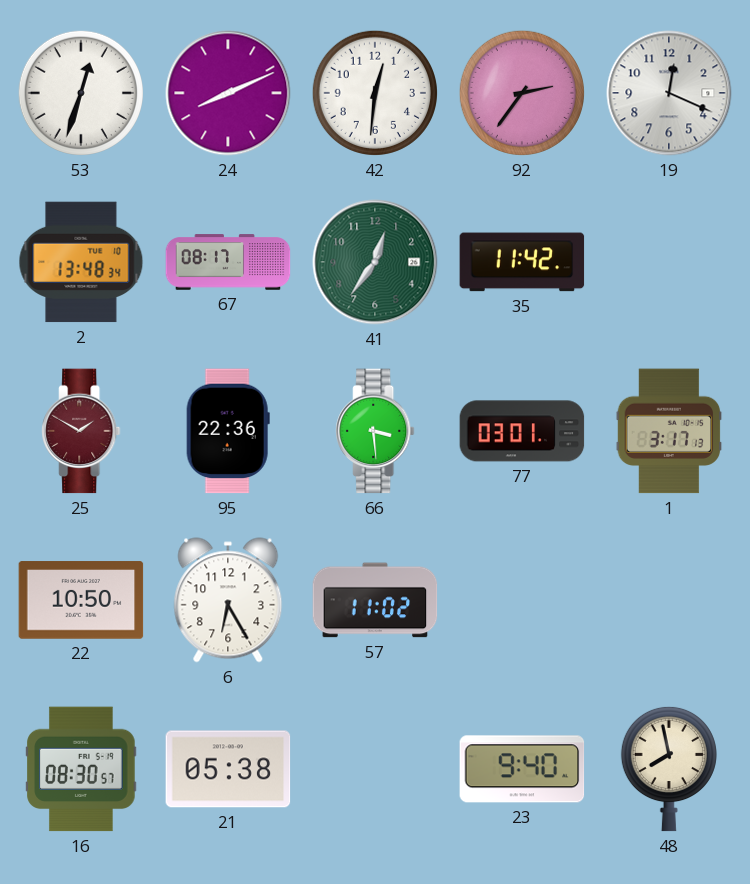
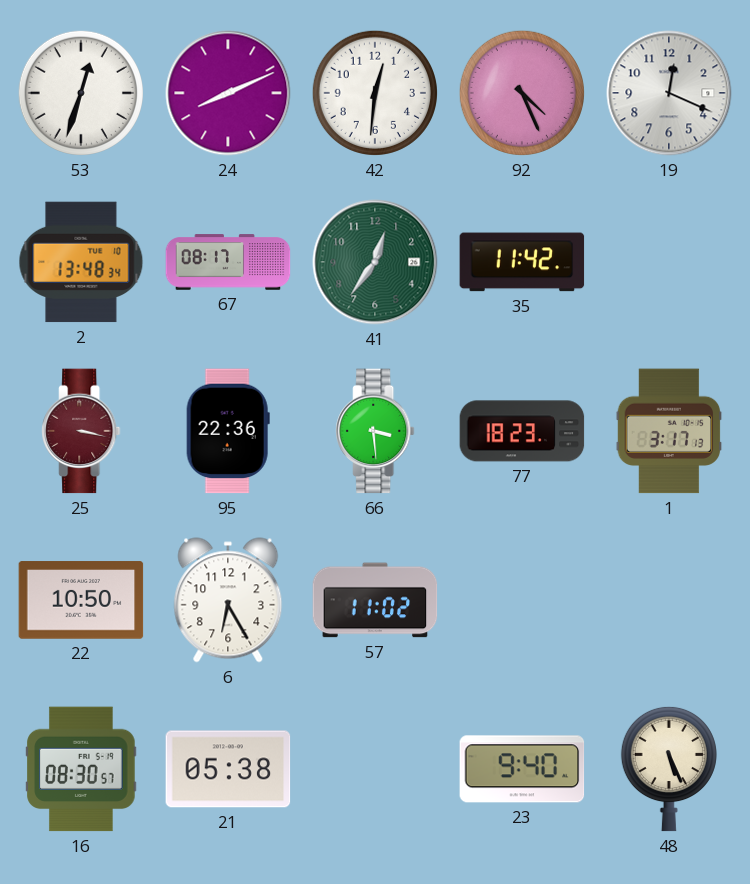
92: 2:36 -> 4:26
25: 1:50 -> 3:17
77: 03:01 -> 18:23
48: 7:58 -> 5:26
